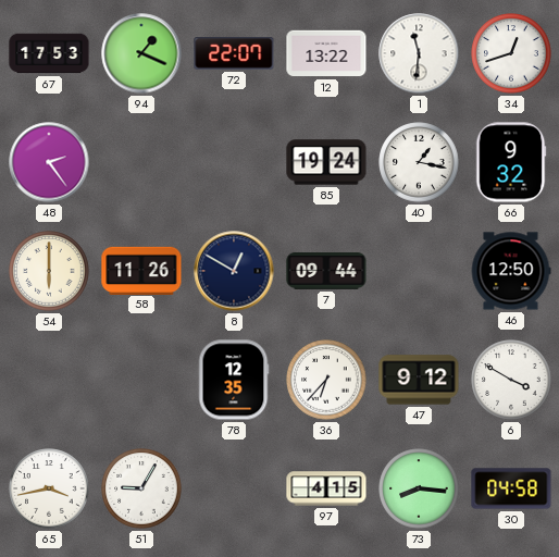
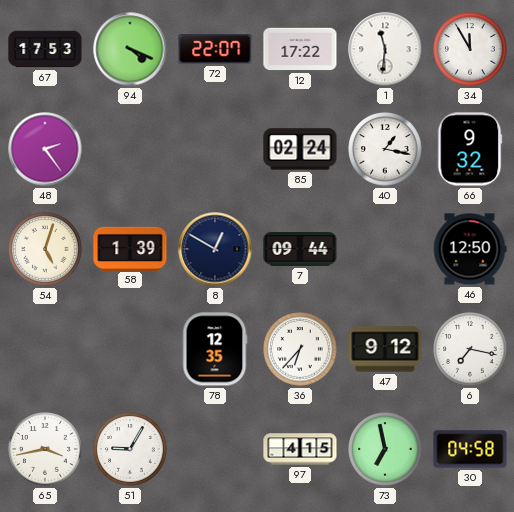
94: 1:19 -> 4:19
12: 13:22 -> 17:22
34: 12:42 -> 11:55
85: 19:24 -> 02:24
54: 6:00 -> 5:03
58: 11:26 -> 1:39
6: 3:50 -> 7:17
73: 8:16 -> 6:58
